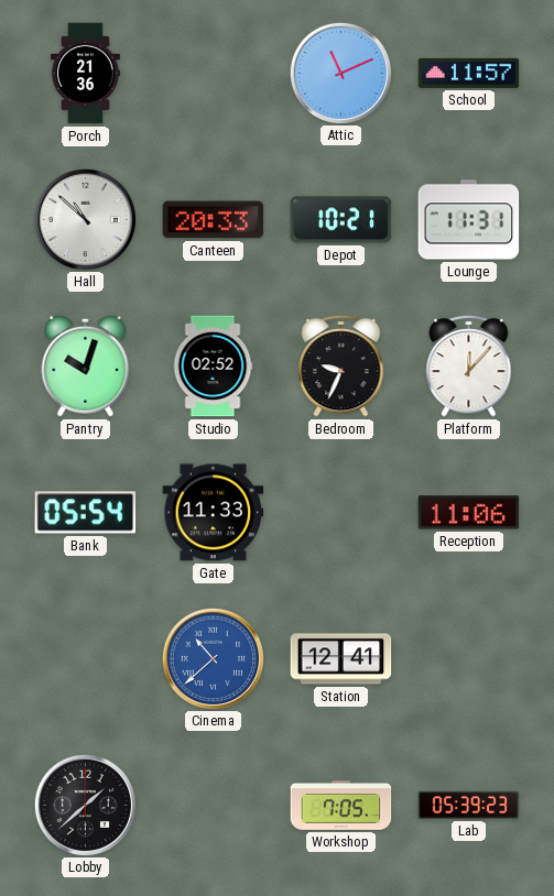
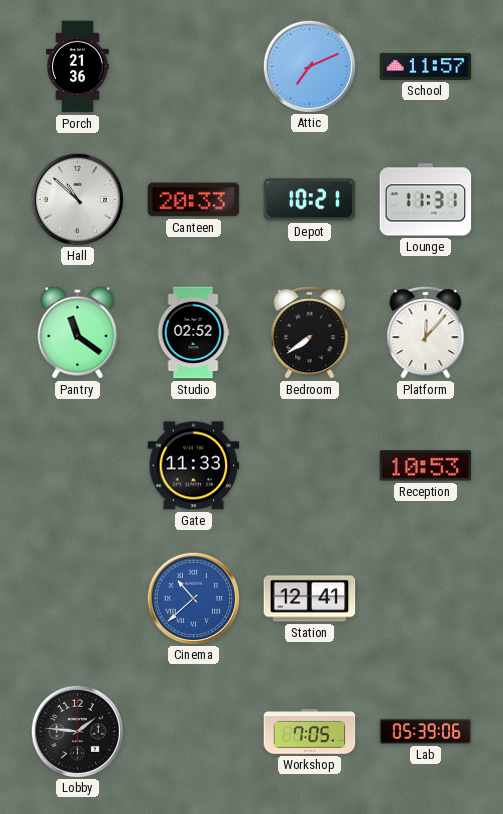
Attic: 11:11 -> 7:11
Pantry: 10:03 -> 11:21
Bedroom: 9:34 -> 7:39
Bank: 05:54 -> none
Reception: 11:06 -> 10:53
Lobby: 1:38 -> 1:46
Lab: 05:39:23 -> 05:39:06
